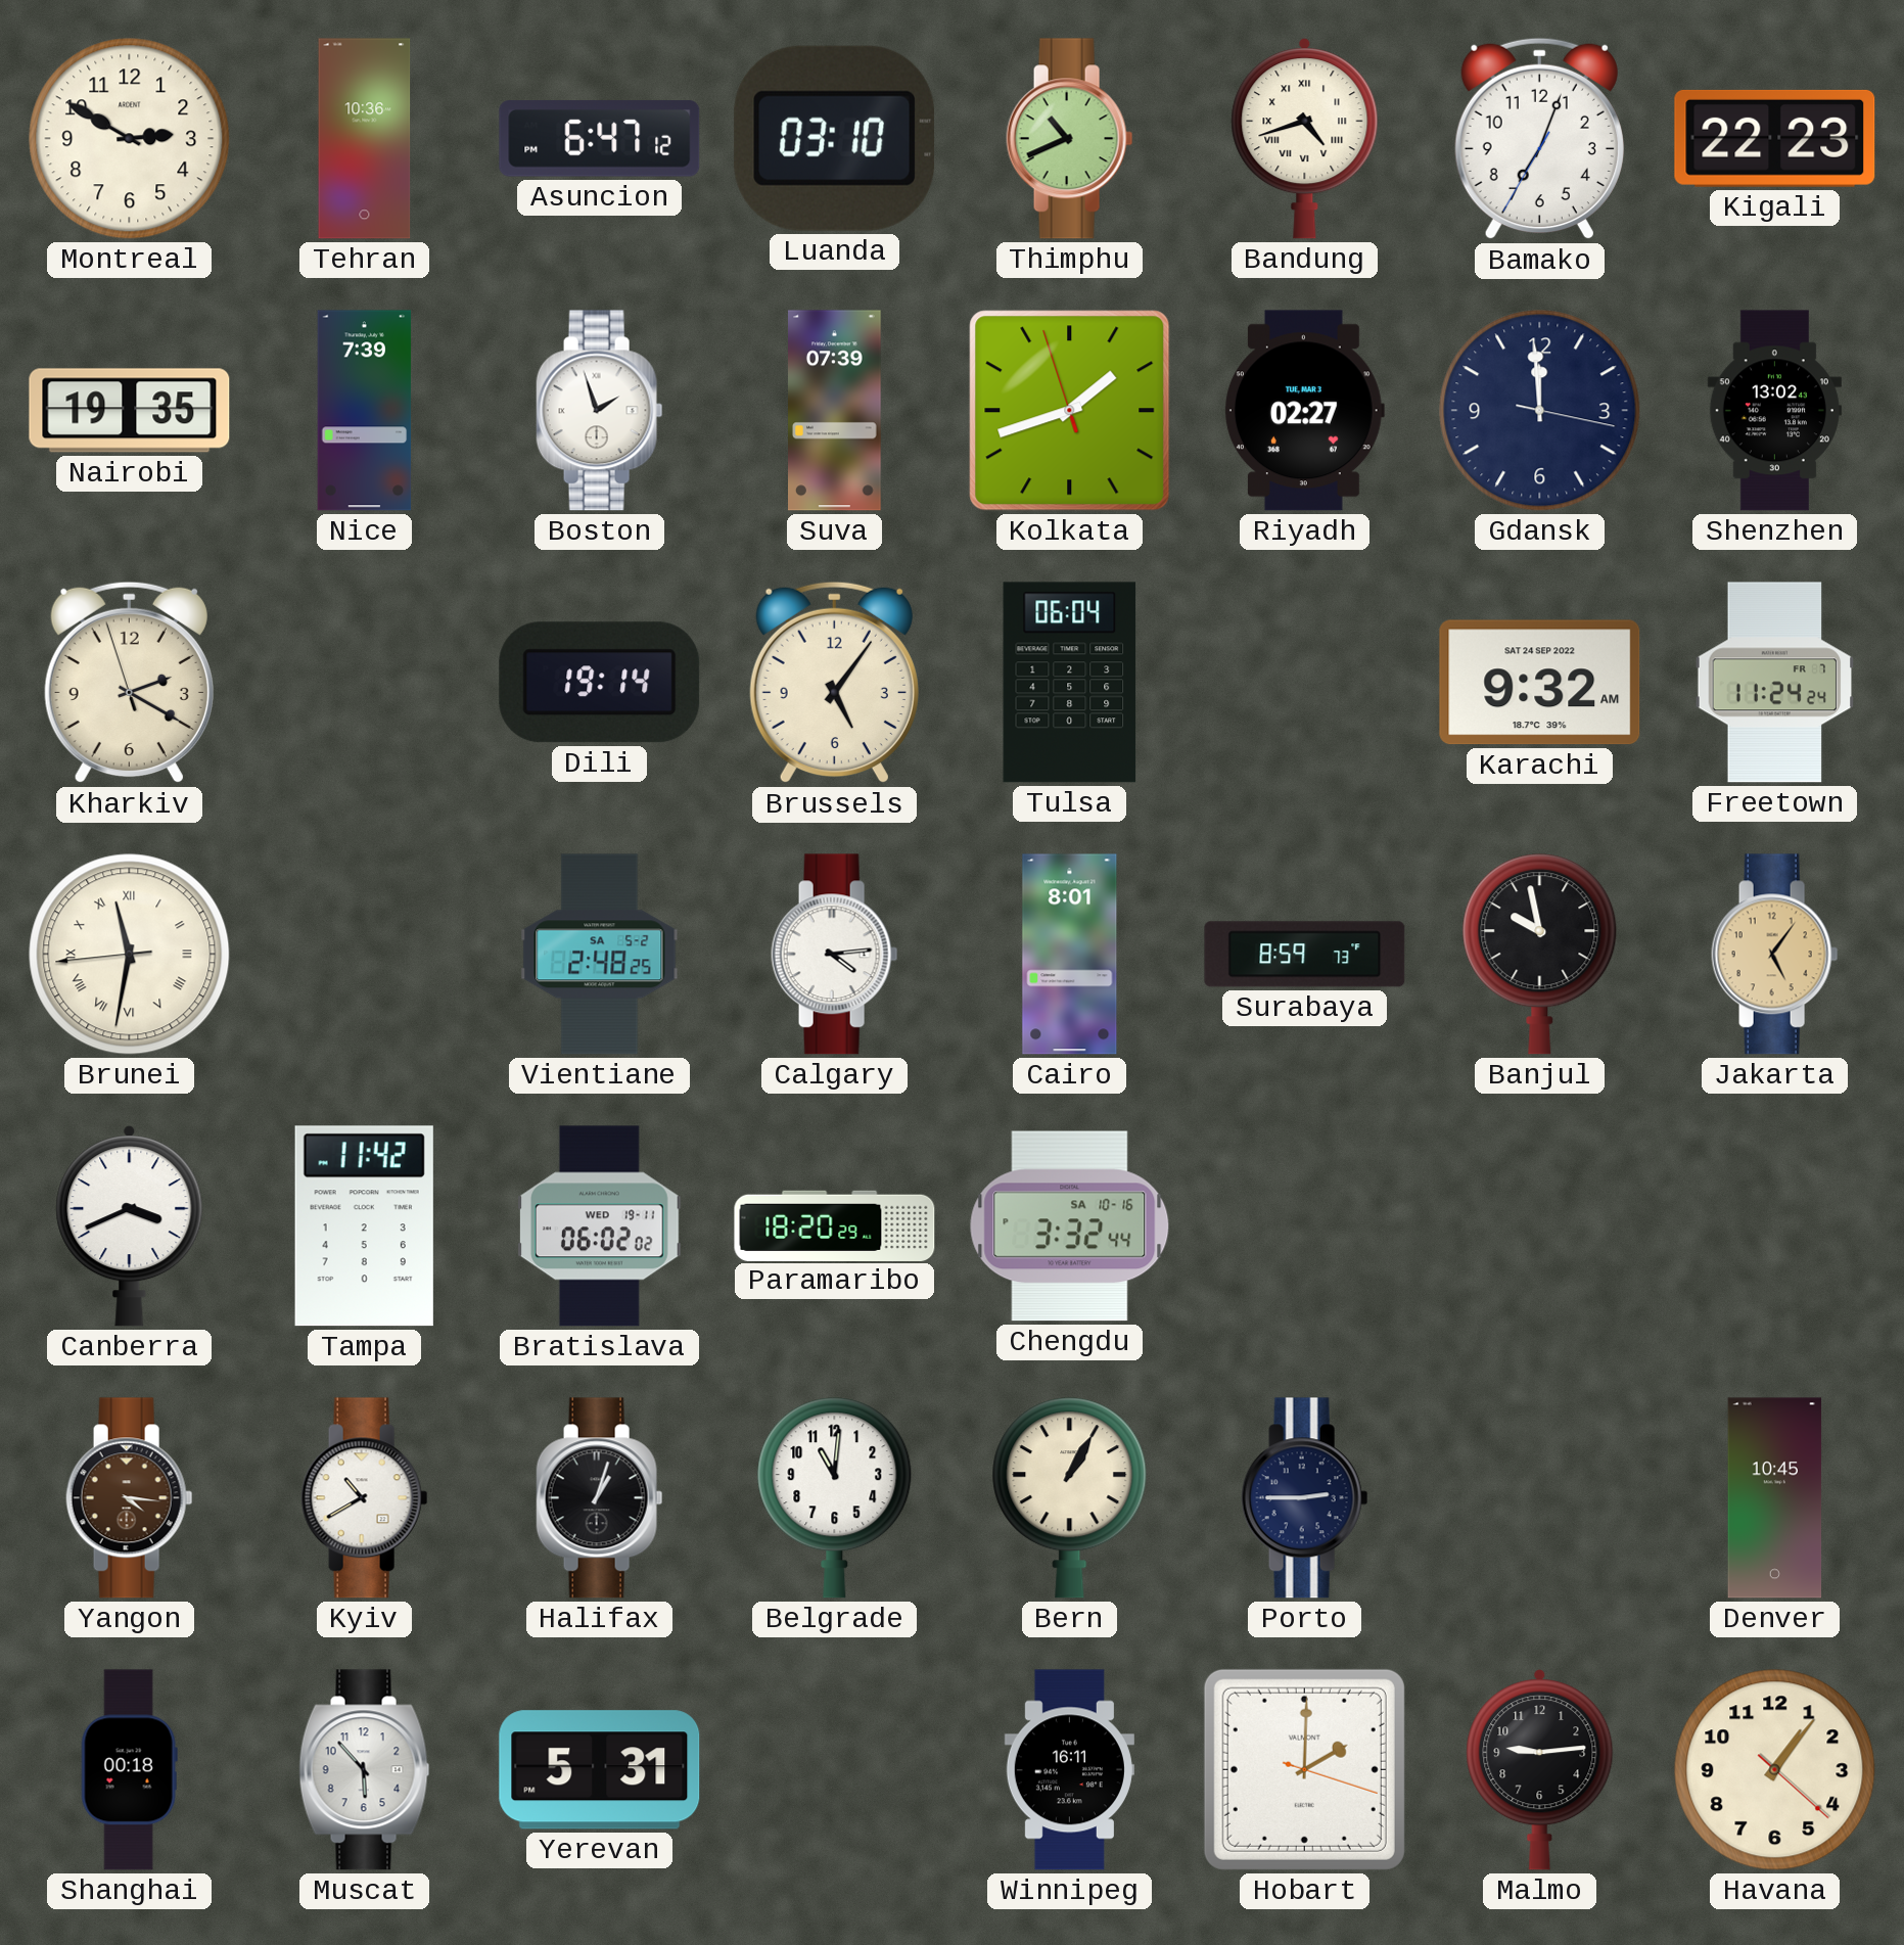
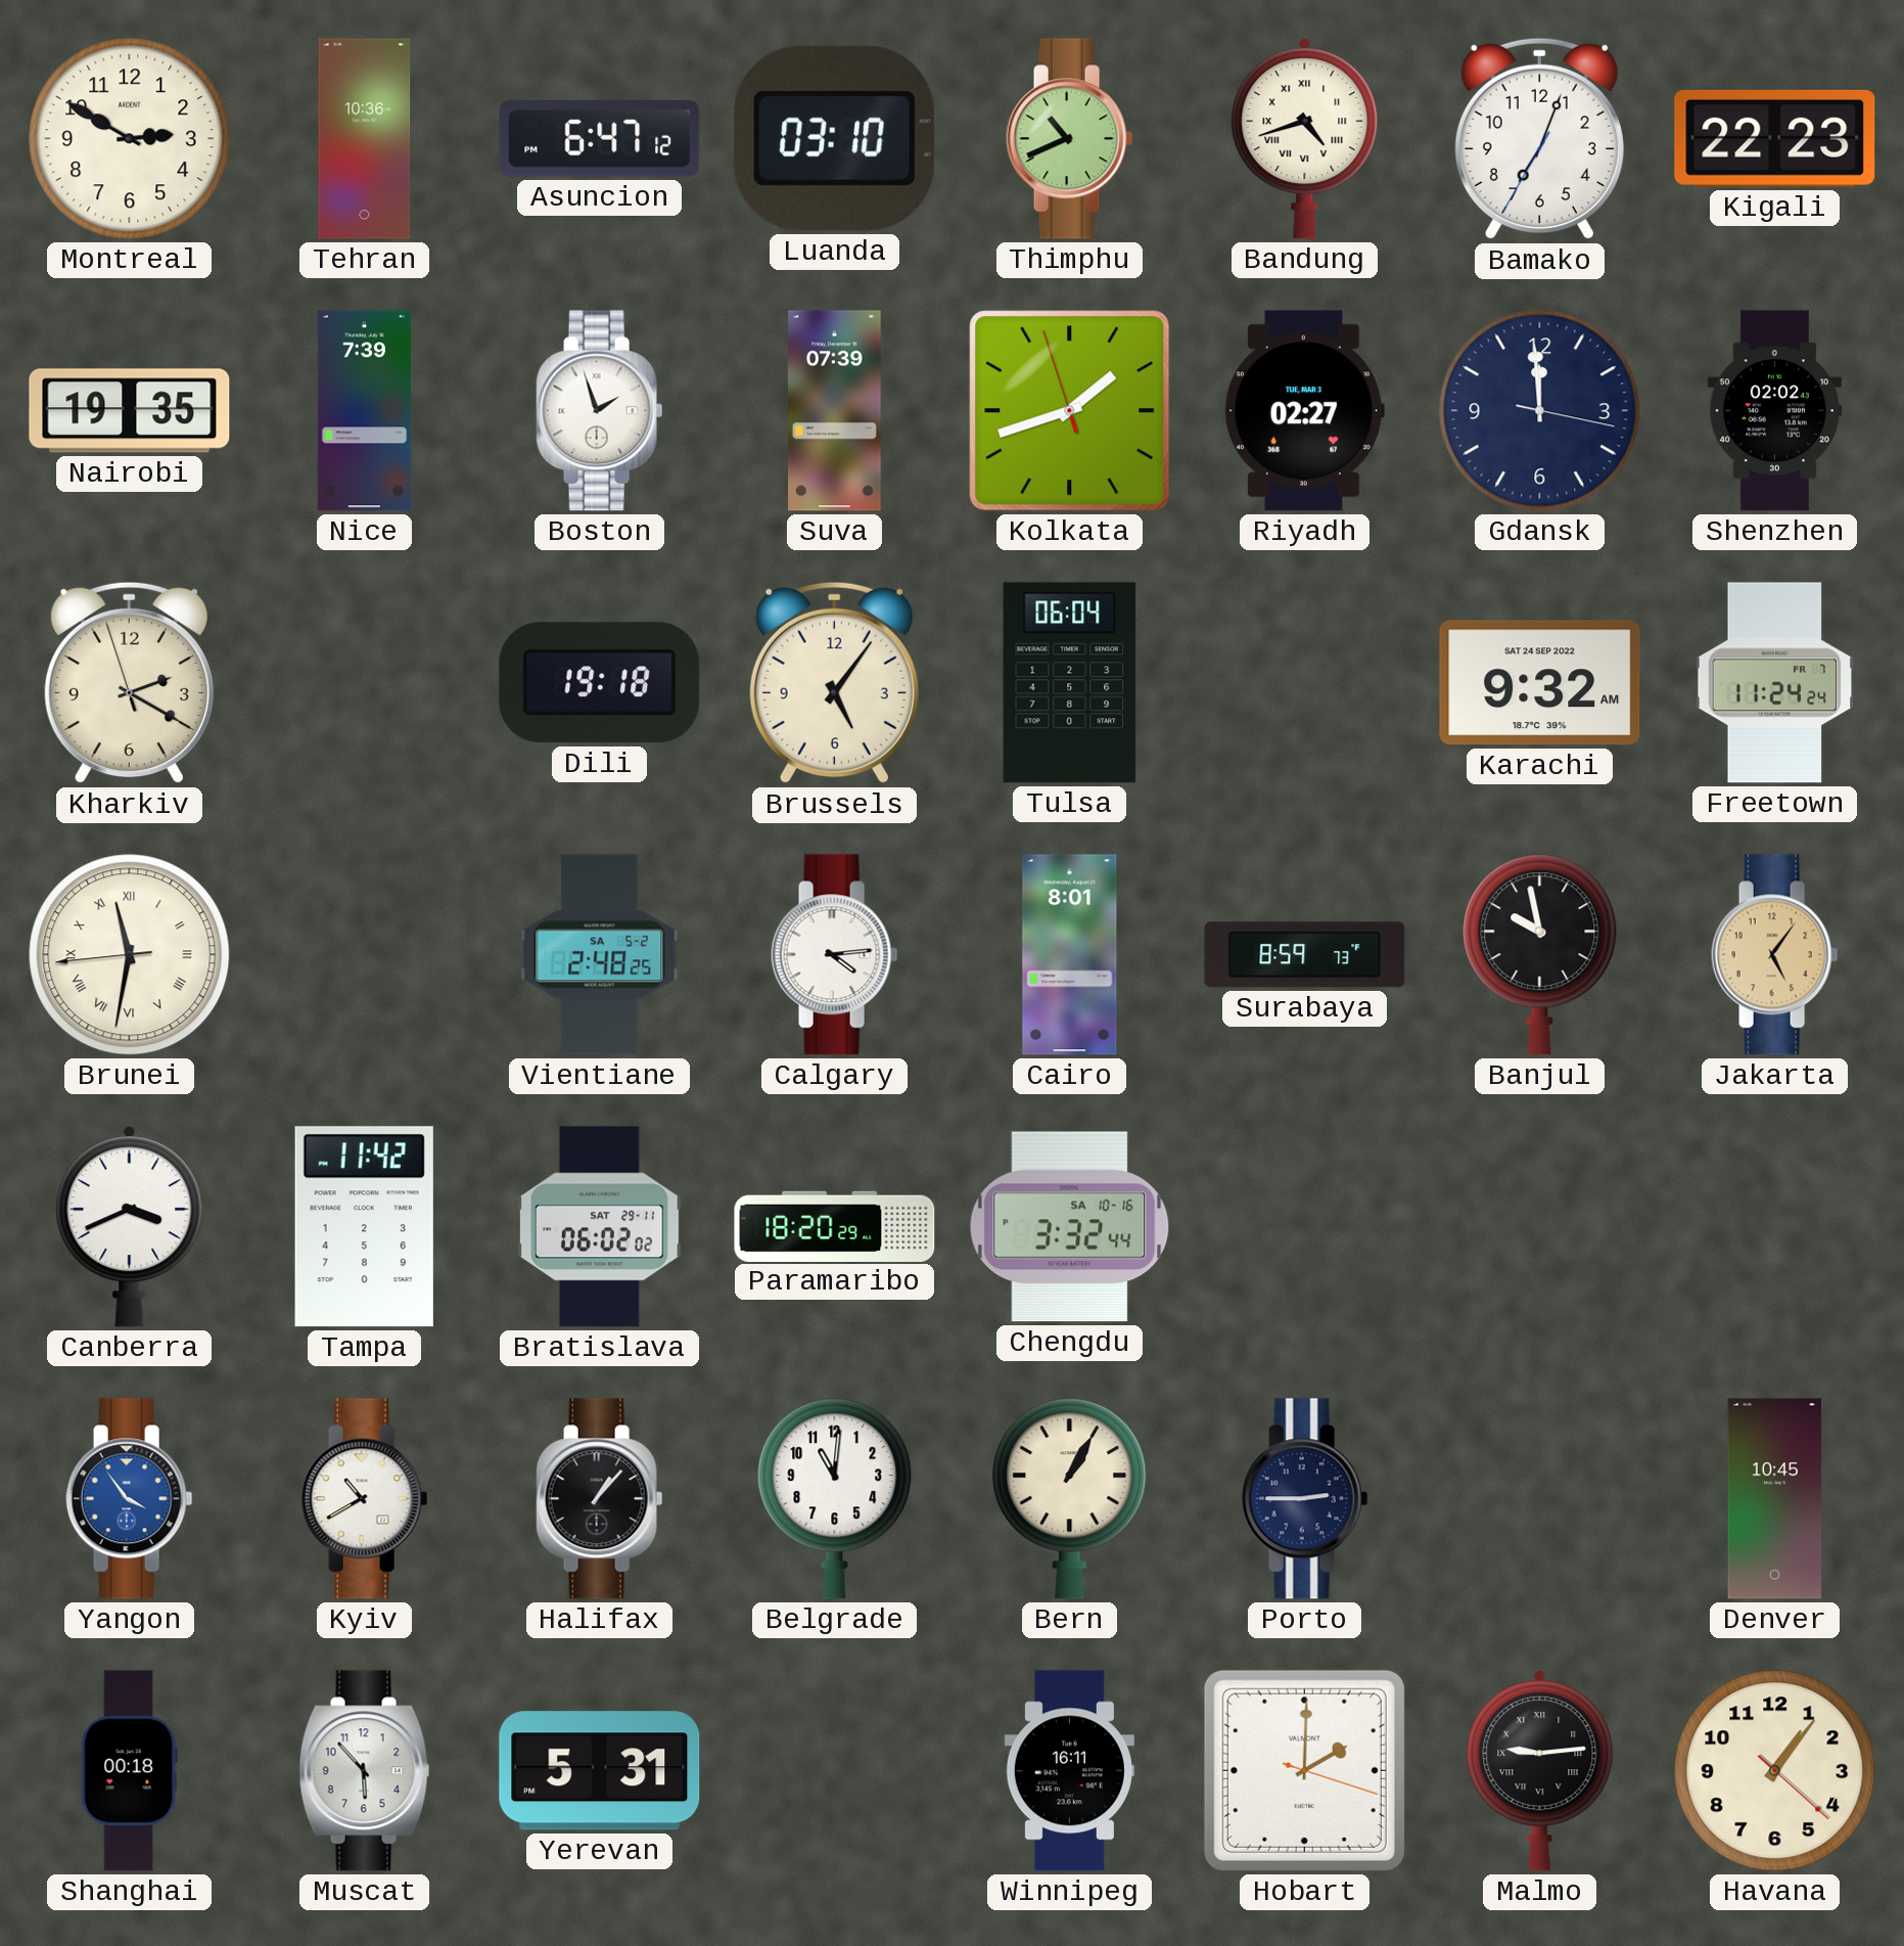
Shenzhen: 13:02 -> 02:02
Dili: 19:14 -> 19:18
Bratislava date: WED 19-11 -> SAT 29-11
Yangon: 4:16 -> 3:54
Yangon dial: brown -> blue
Halifax: 1:03 -> 1:07
Malmo numerals: Arabic -> Roman
